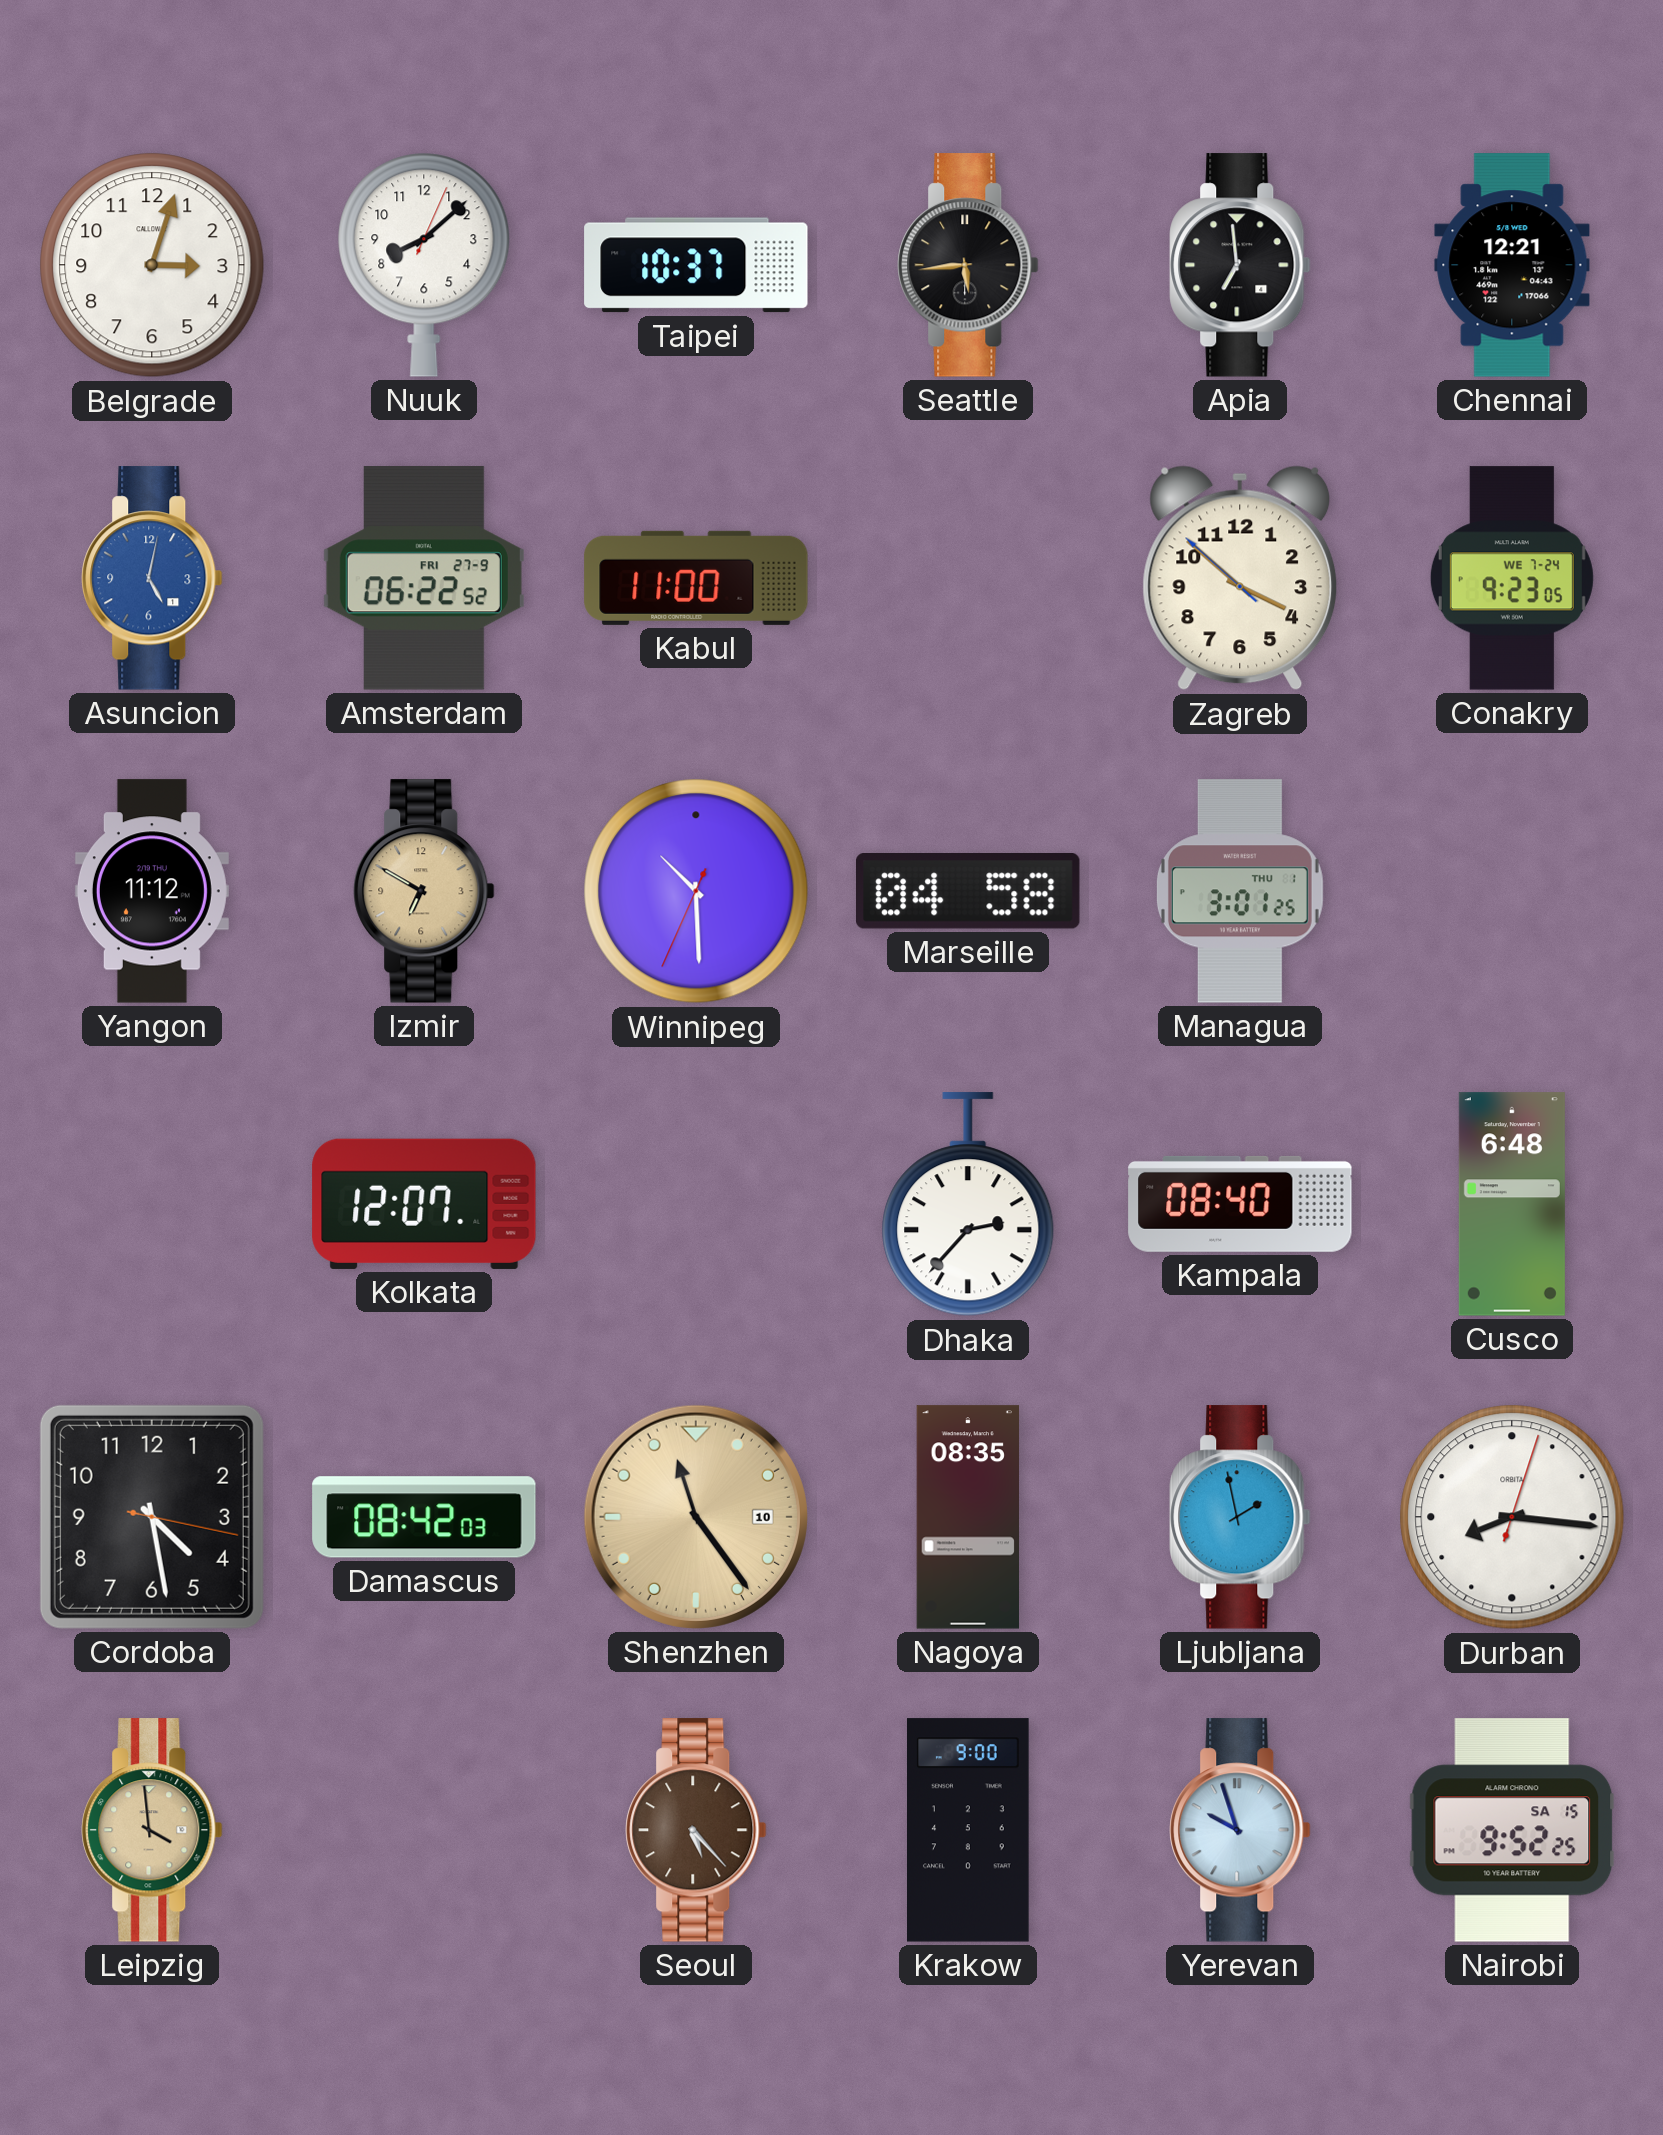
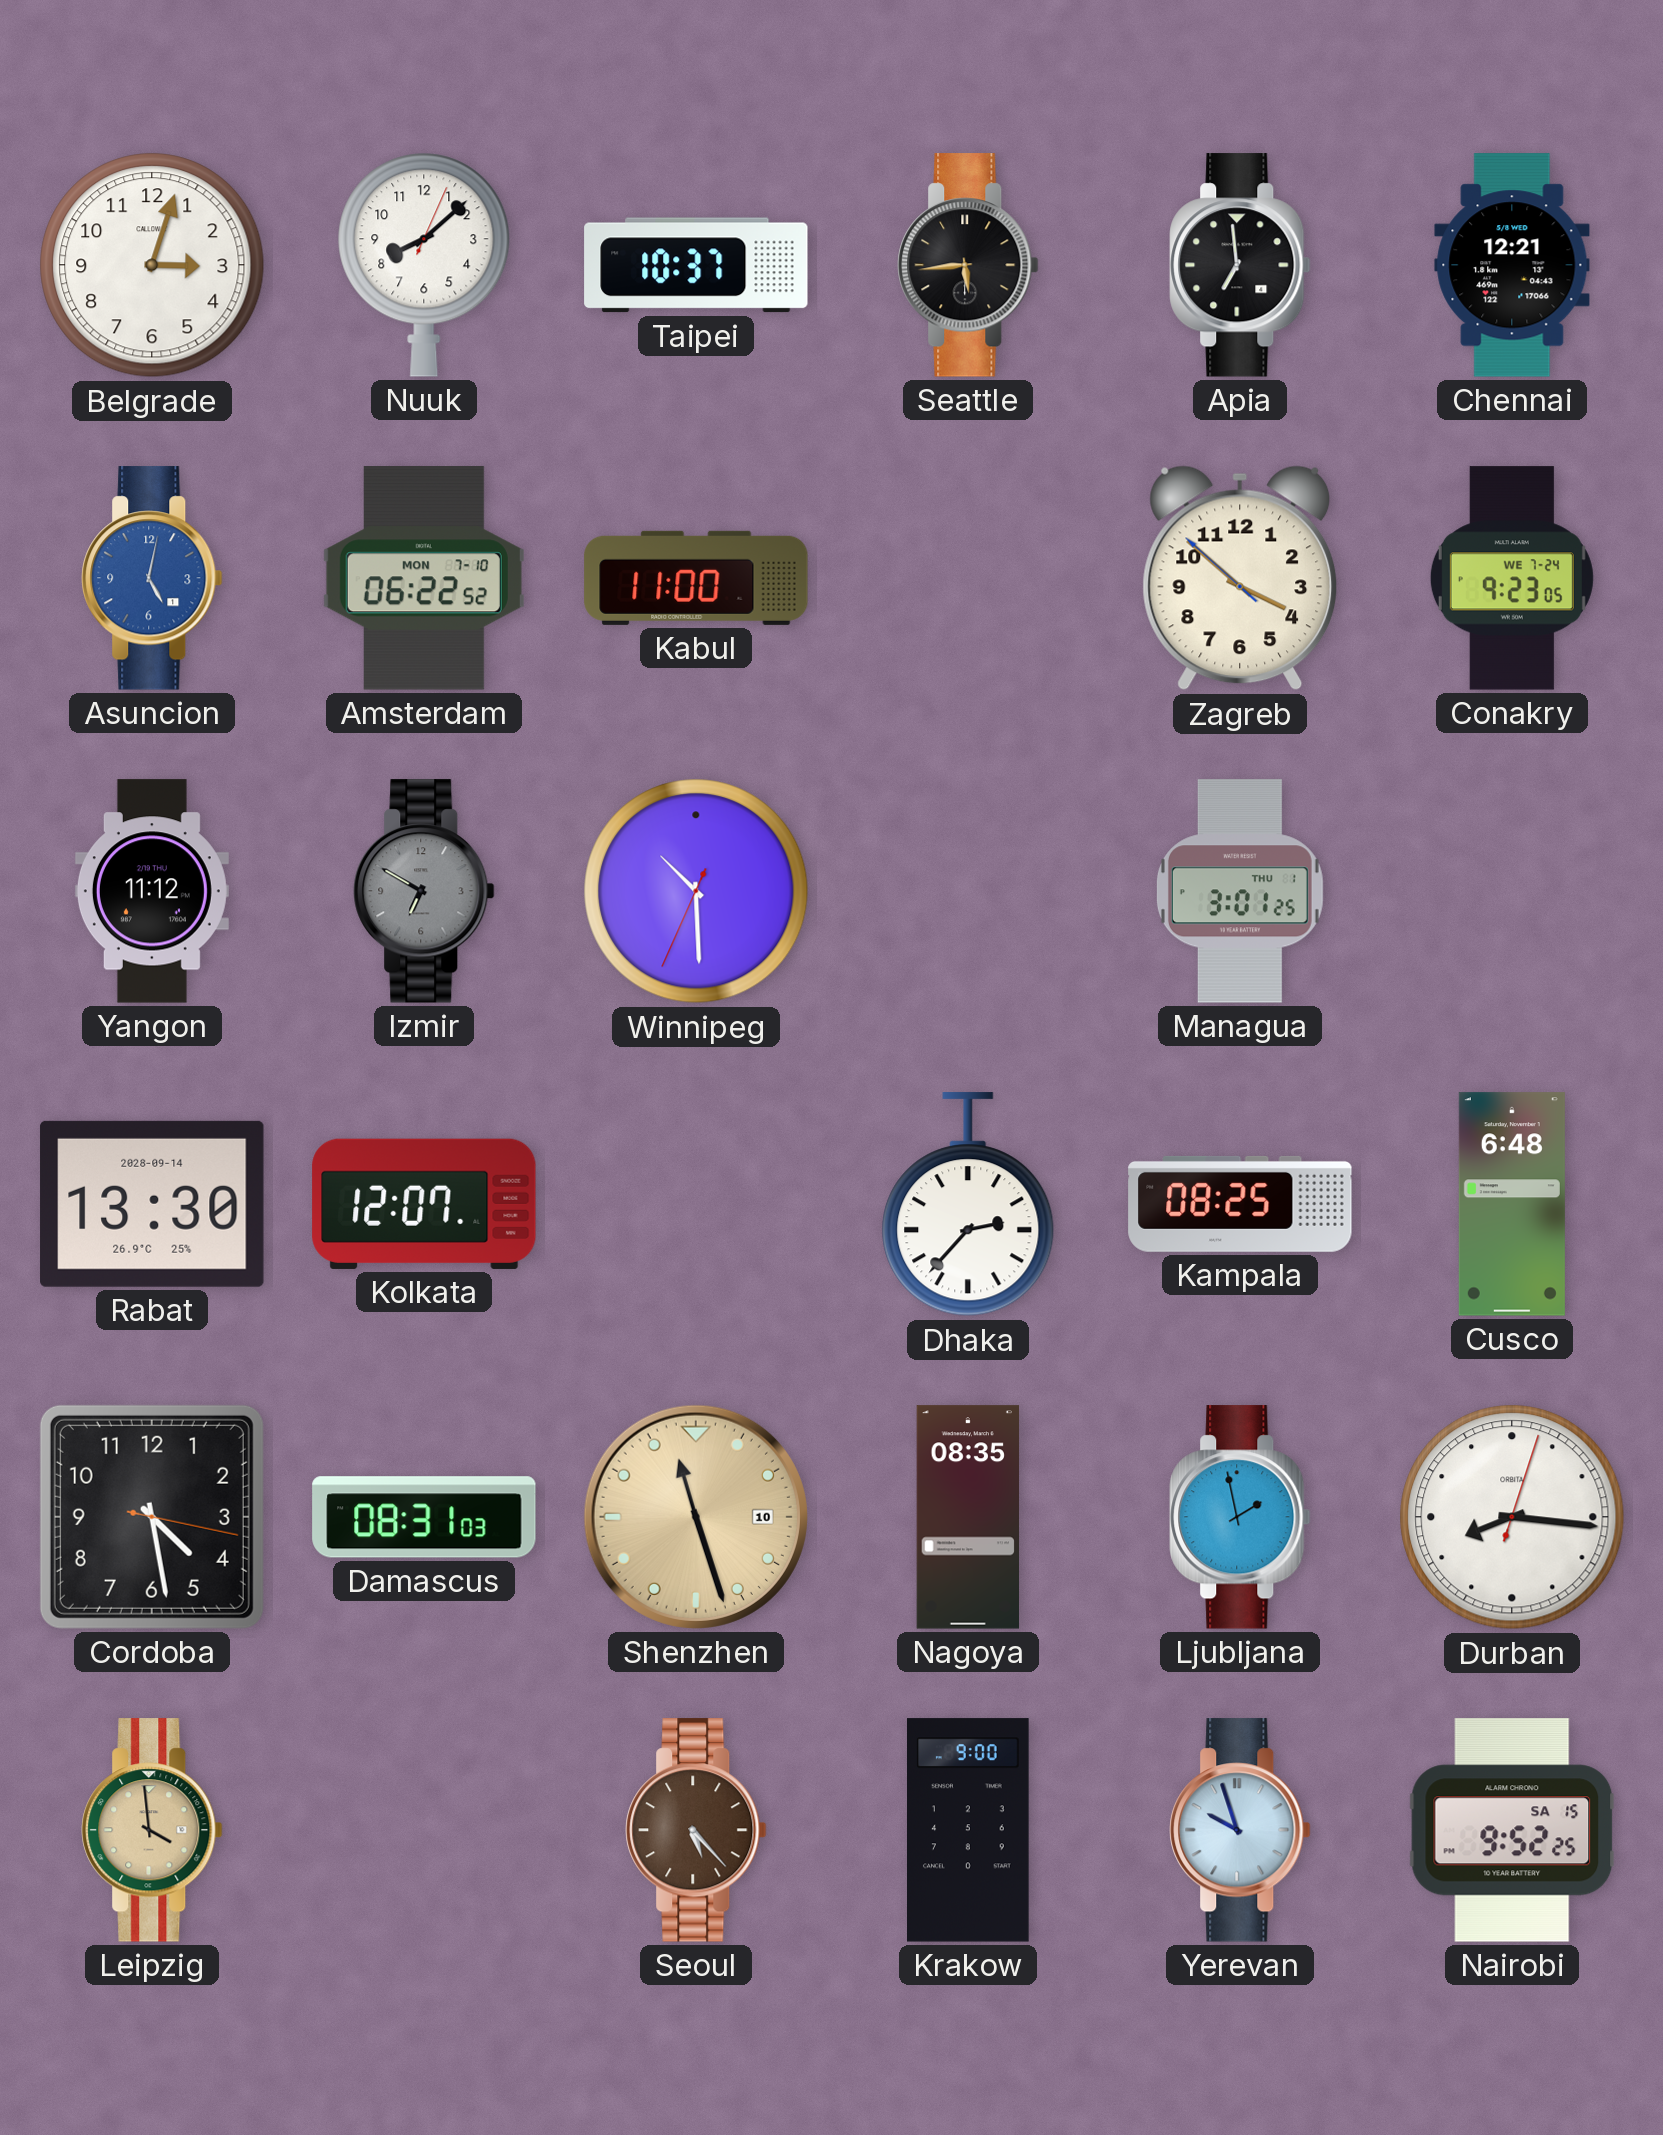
Amsterdam date: FRI 27-9 -> MON 7-10
Izmir dial: champagne -> grey
Marseille: 04:58 -> none
Rabat: none -> 13:30
Kampala: 08:40 -> 08:25
Damascus: 08:42 -> 08:31
Shenzhen: 11:24 -> 11:27
